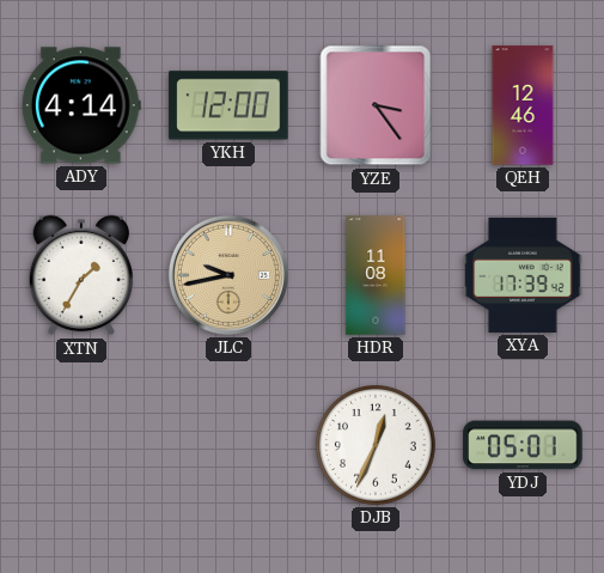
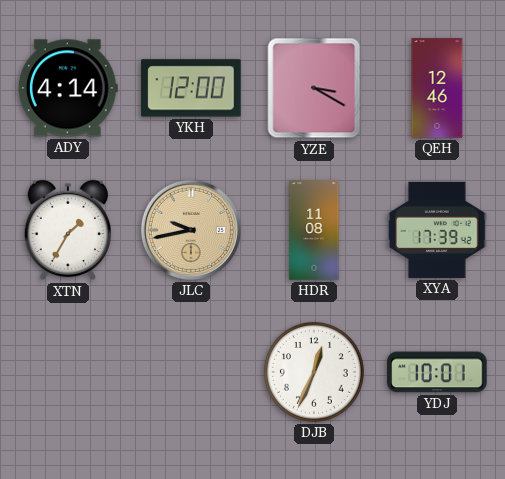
YZE: 3:24 -> 3:20
YDJ: 05:01 -> 10:01
